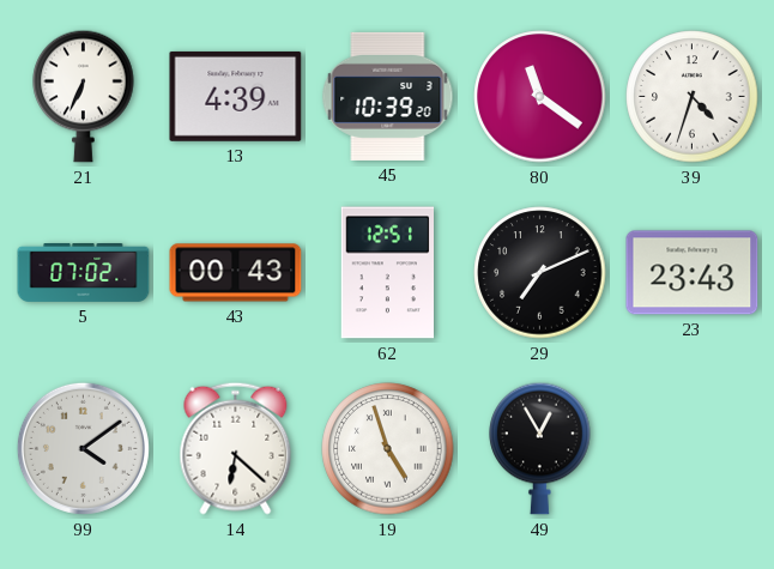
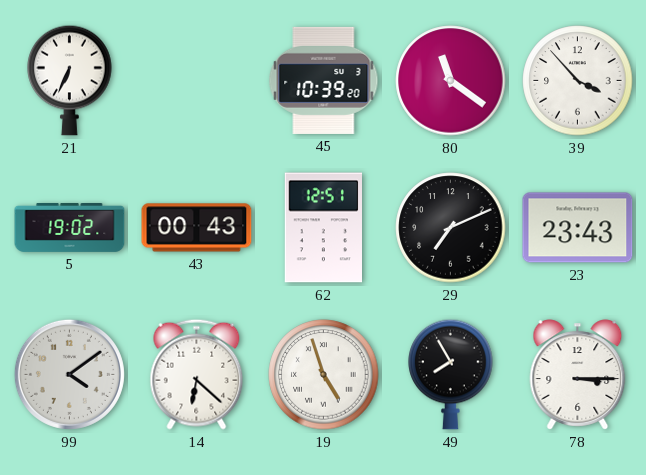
13: 4:39 -> none
39: 4:33 -> 3:53
5: 07:02 -> 19:02
49: 12:55 -> 7:55
78: none -> 3:15
